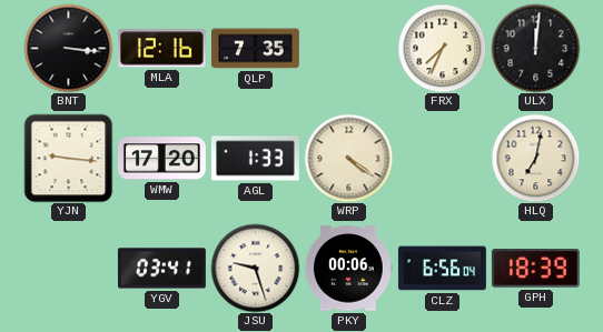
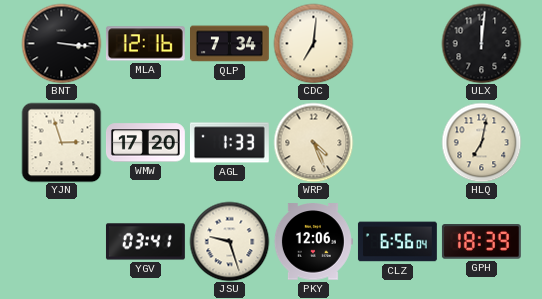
QLP: 7:35 -> 7:34
CDC: none -> 7:01
FRX: 7:34 -> none
YJN: 9:16 -> 2:57
WRP: 4:21 -> 4:26
PKY: 00:06 -> 12:06
